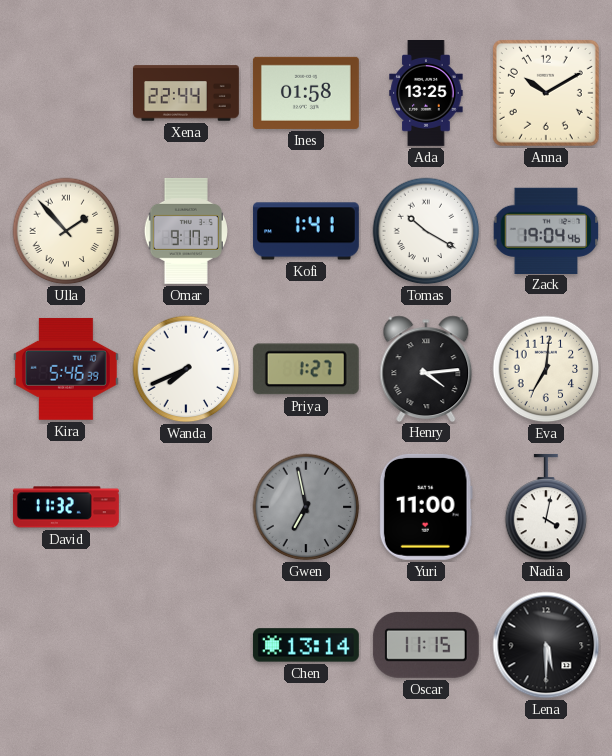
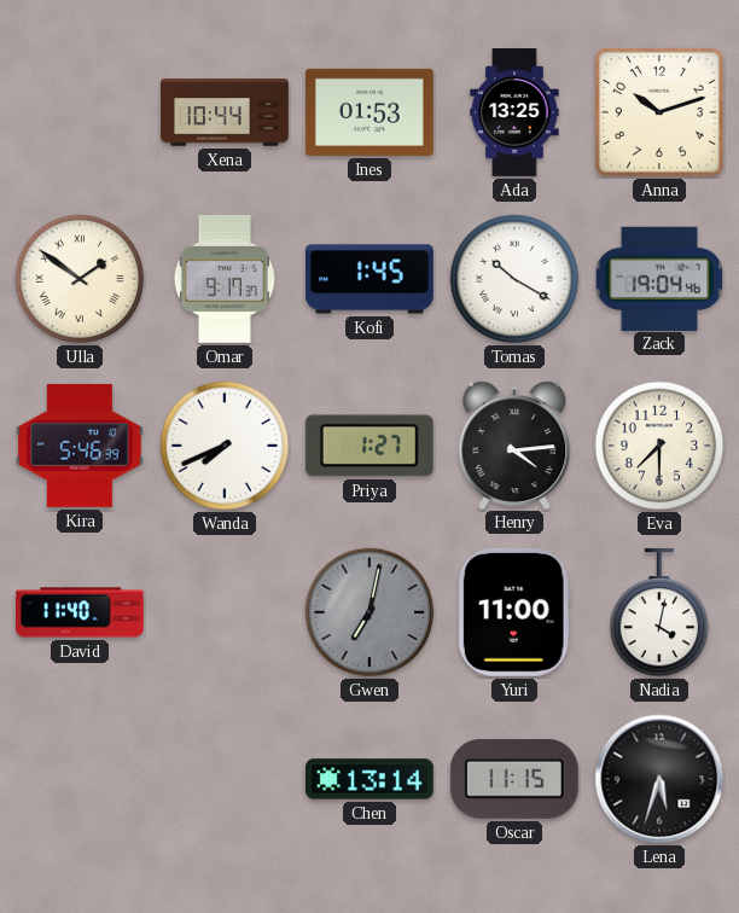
Xena: 22:44 -> 10:44
Ines: 01:58 -> 01:53
Anna: 10:10 -> 10:12
Ulla: 1:53 -> 1:51
Kofi: 1:41 -> 1:45
Eva: 7:01 -> 7:30
David: 11:32 -> 11:40
Gwen: 6:58 -> 7:02
Lena: 5:30 -> 5:33
